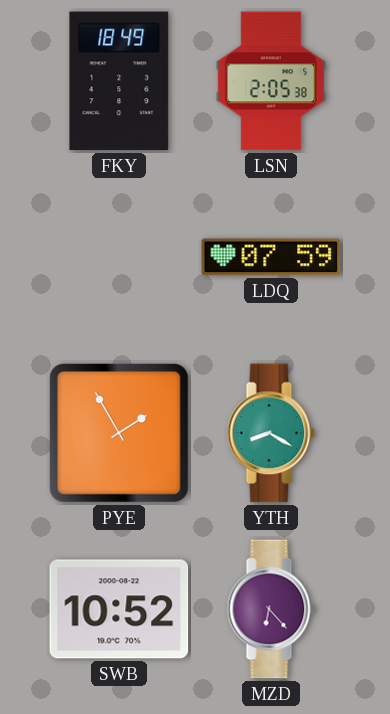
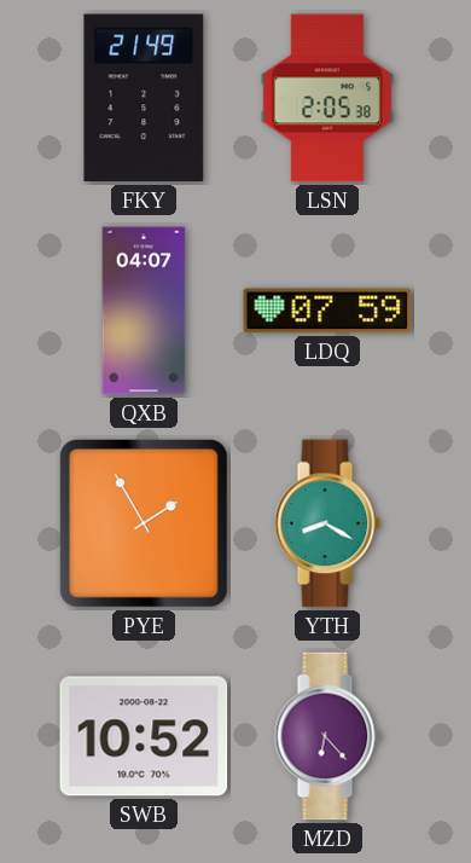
FKY: 18:49 -> 21:49
QXB: none -> 04:07
